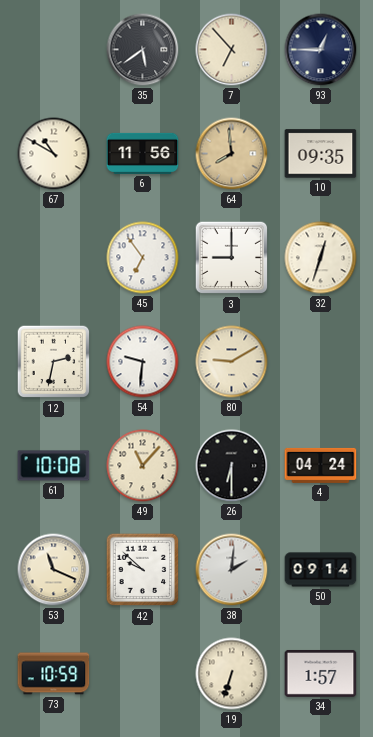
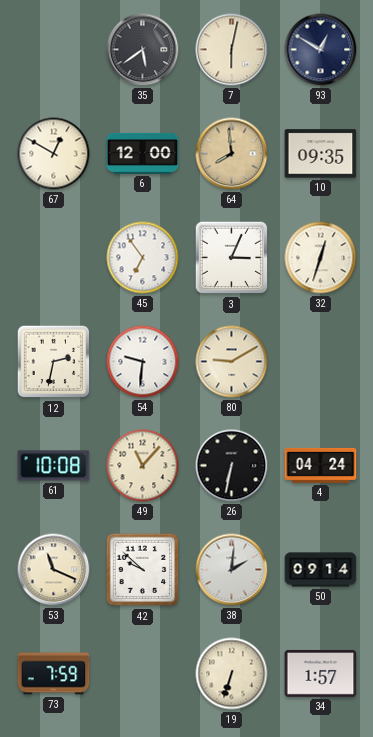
7: 6:53 -> 6:02
93: 12:45 -> 12:50
67: 10:50 -> 12:50
6: 11:56 -> 12:00
3: 9:00 -> 3:04
26: 6:30 -> 6:32
73: 10:59 -> 7:59
